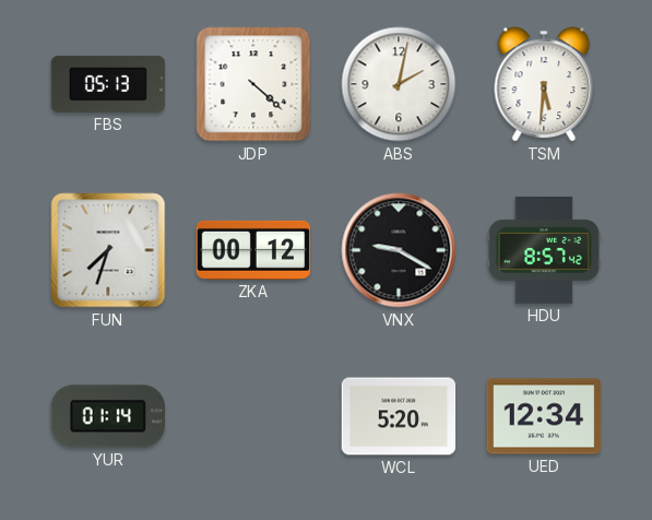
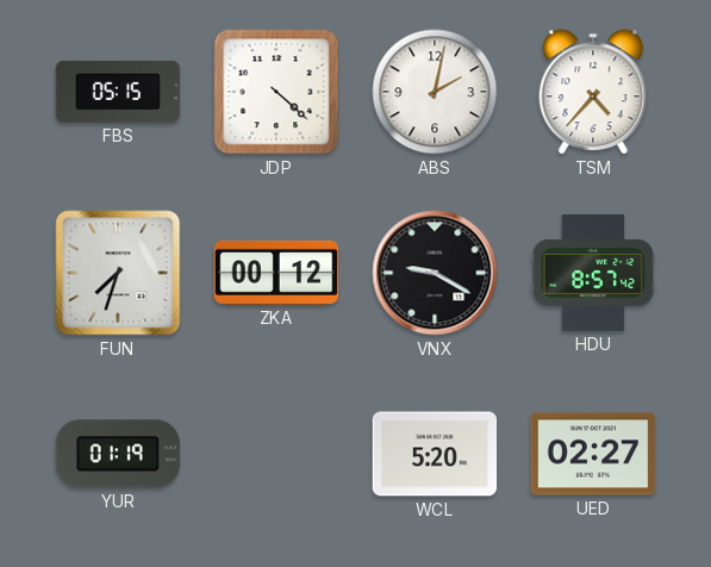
FBS: 05:13 -> 05:15
TSM: 5:31 -> 4:37
YUR: 01:14 -> 01:19
UED: 12:34 -> 02:27
